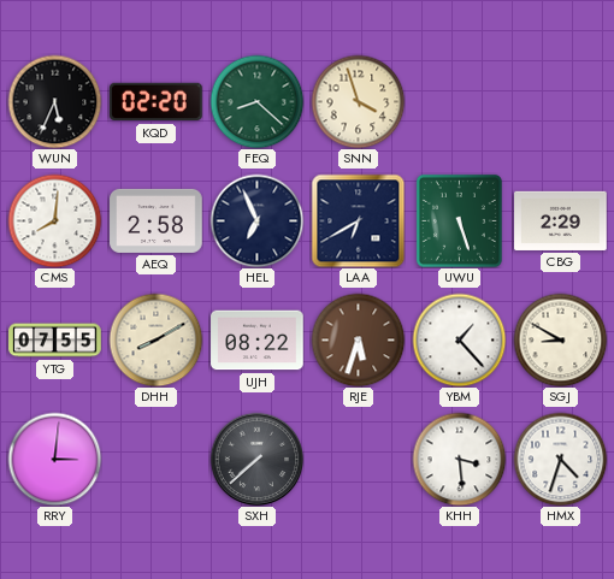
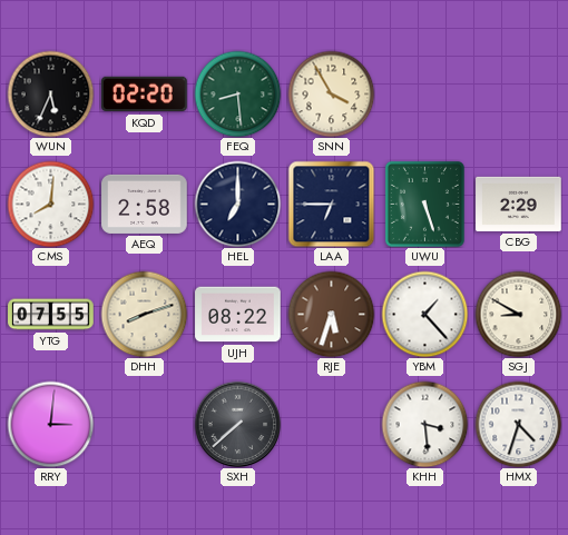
FEQ: 8:22 -> 8:29
SNN: 3:57 -> 3:55
HEL: 6:56 -> 7:00
LAA: 6:40 -> 6:45
DHH: 8:10 -> 8:12
